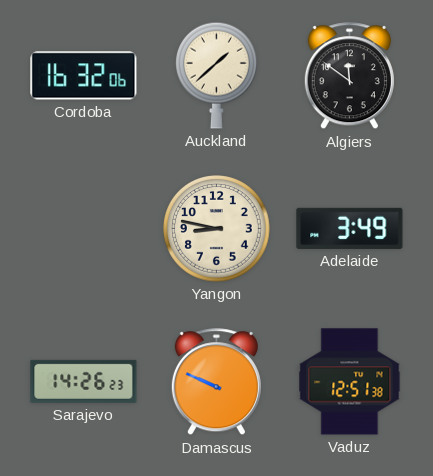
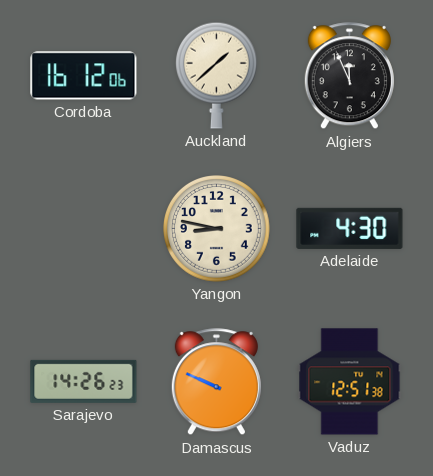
Cordoba: 16:32 -> 16:12
Algiers: 11:51 -> 11:56
Adelaide: 3:49 -> 4:30
